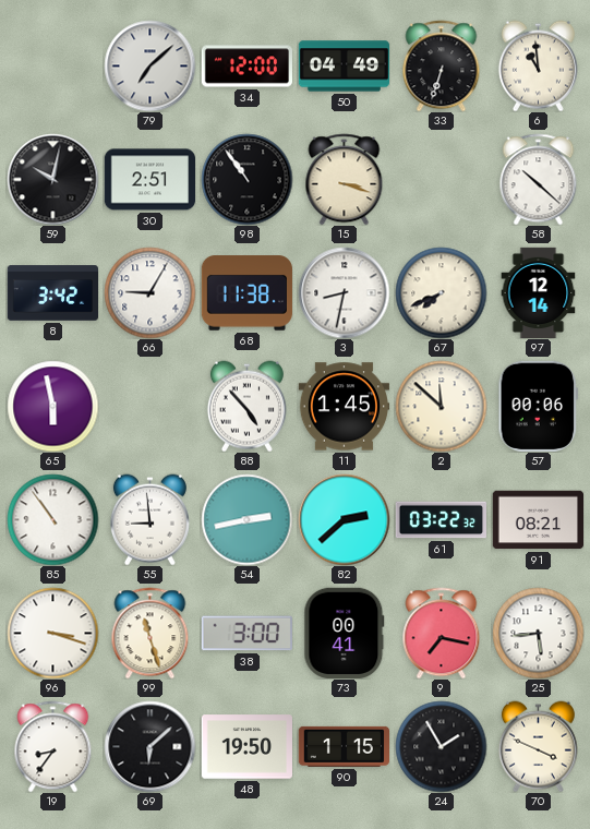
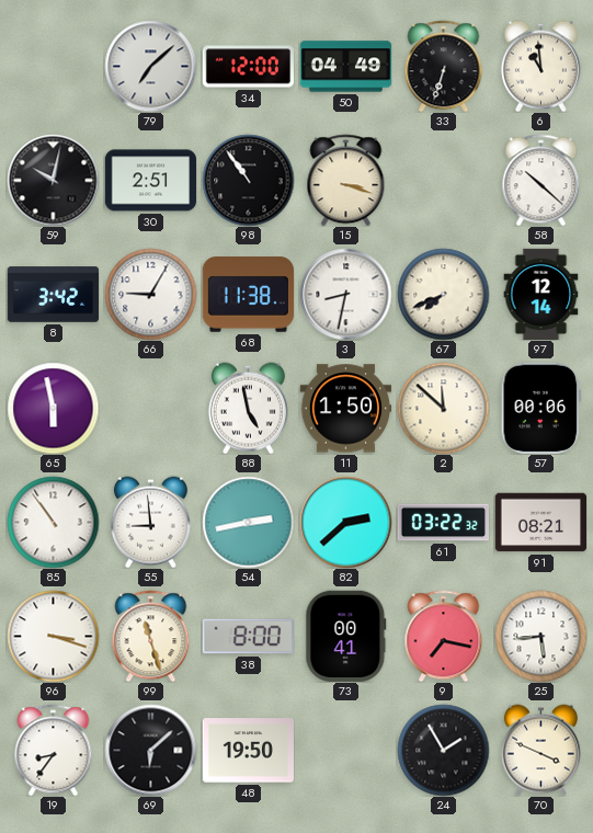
88: 4:53 -> 4:58
11: 1:45 -> 1:50
38: 3:00 -> 8:00
90: 1:15 -> none
